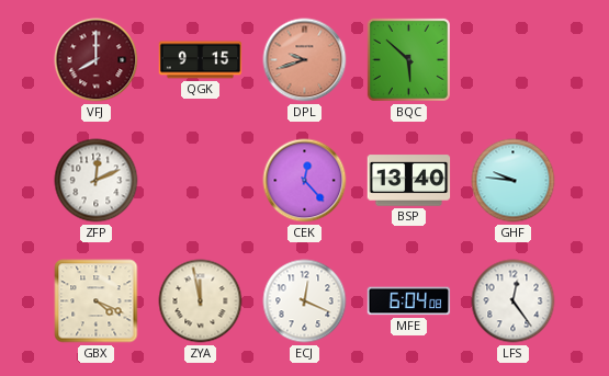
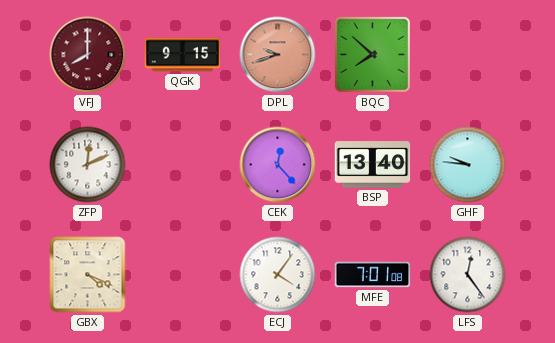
BQC: 5:52 -> 7:52
ZYA: 11:58 -> none
ECJ: 12:19 -> 4:06
MFE: 6:04 -> 7:01
